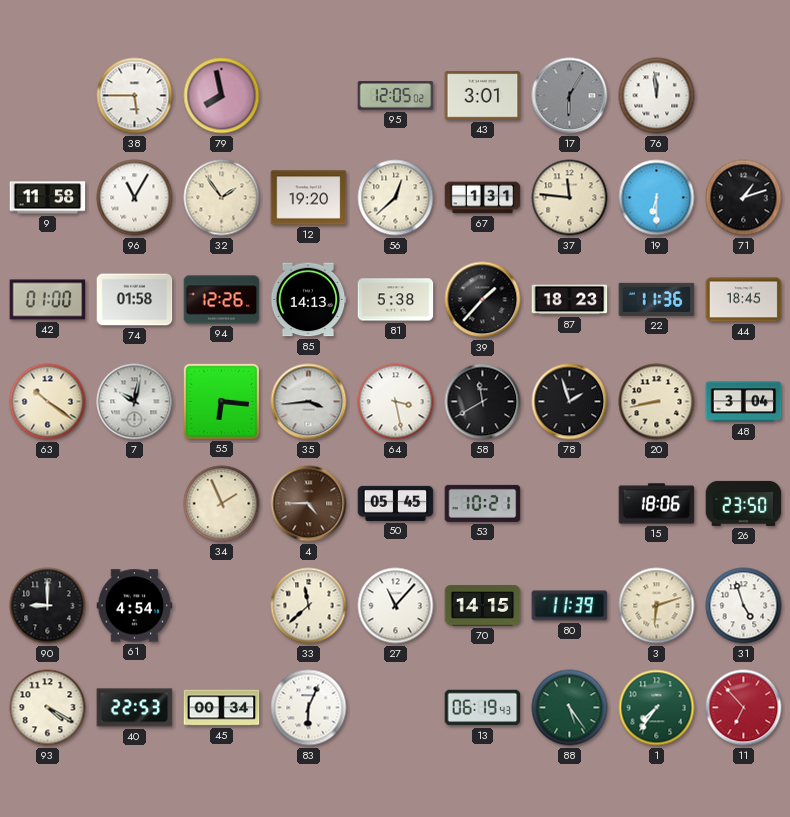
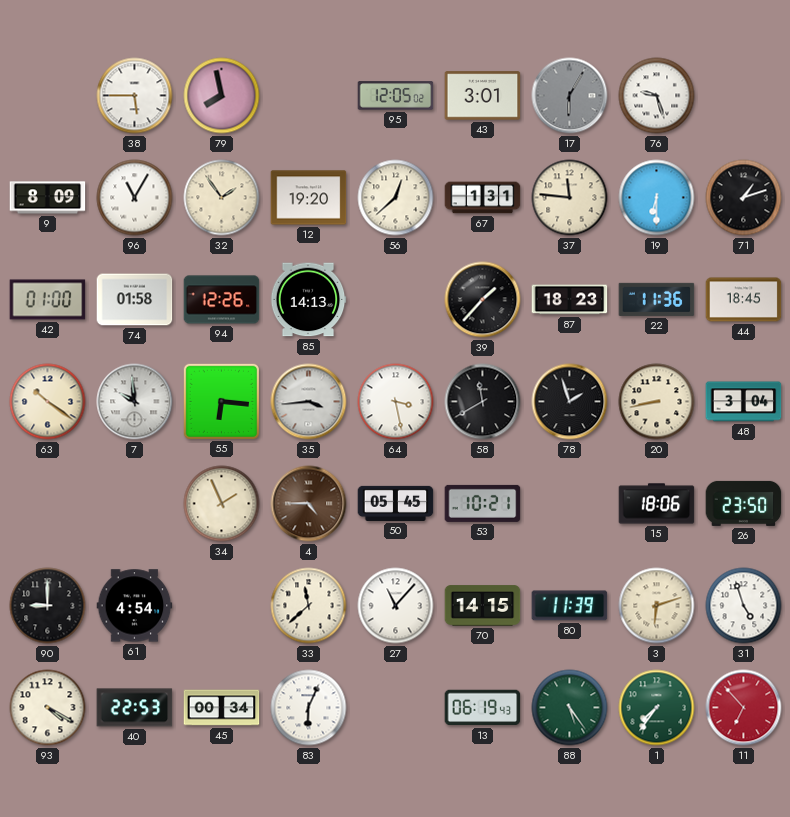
76: 11:59 -> 9:27
9: 11:58 -> 8:09
81: 5:38 -> none
7: 10:02 -> 9:59
